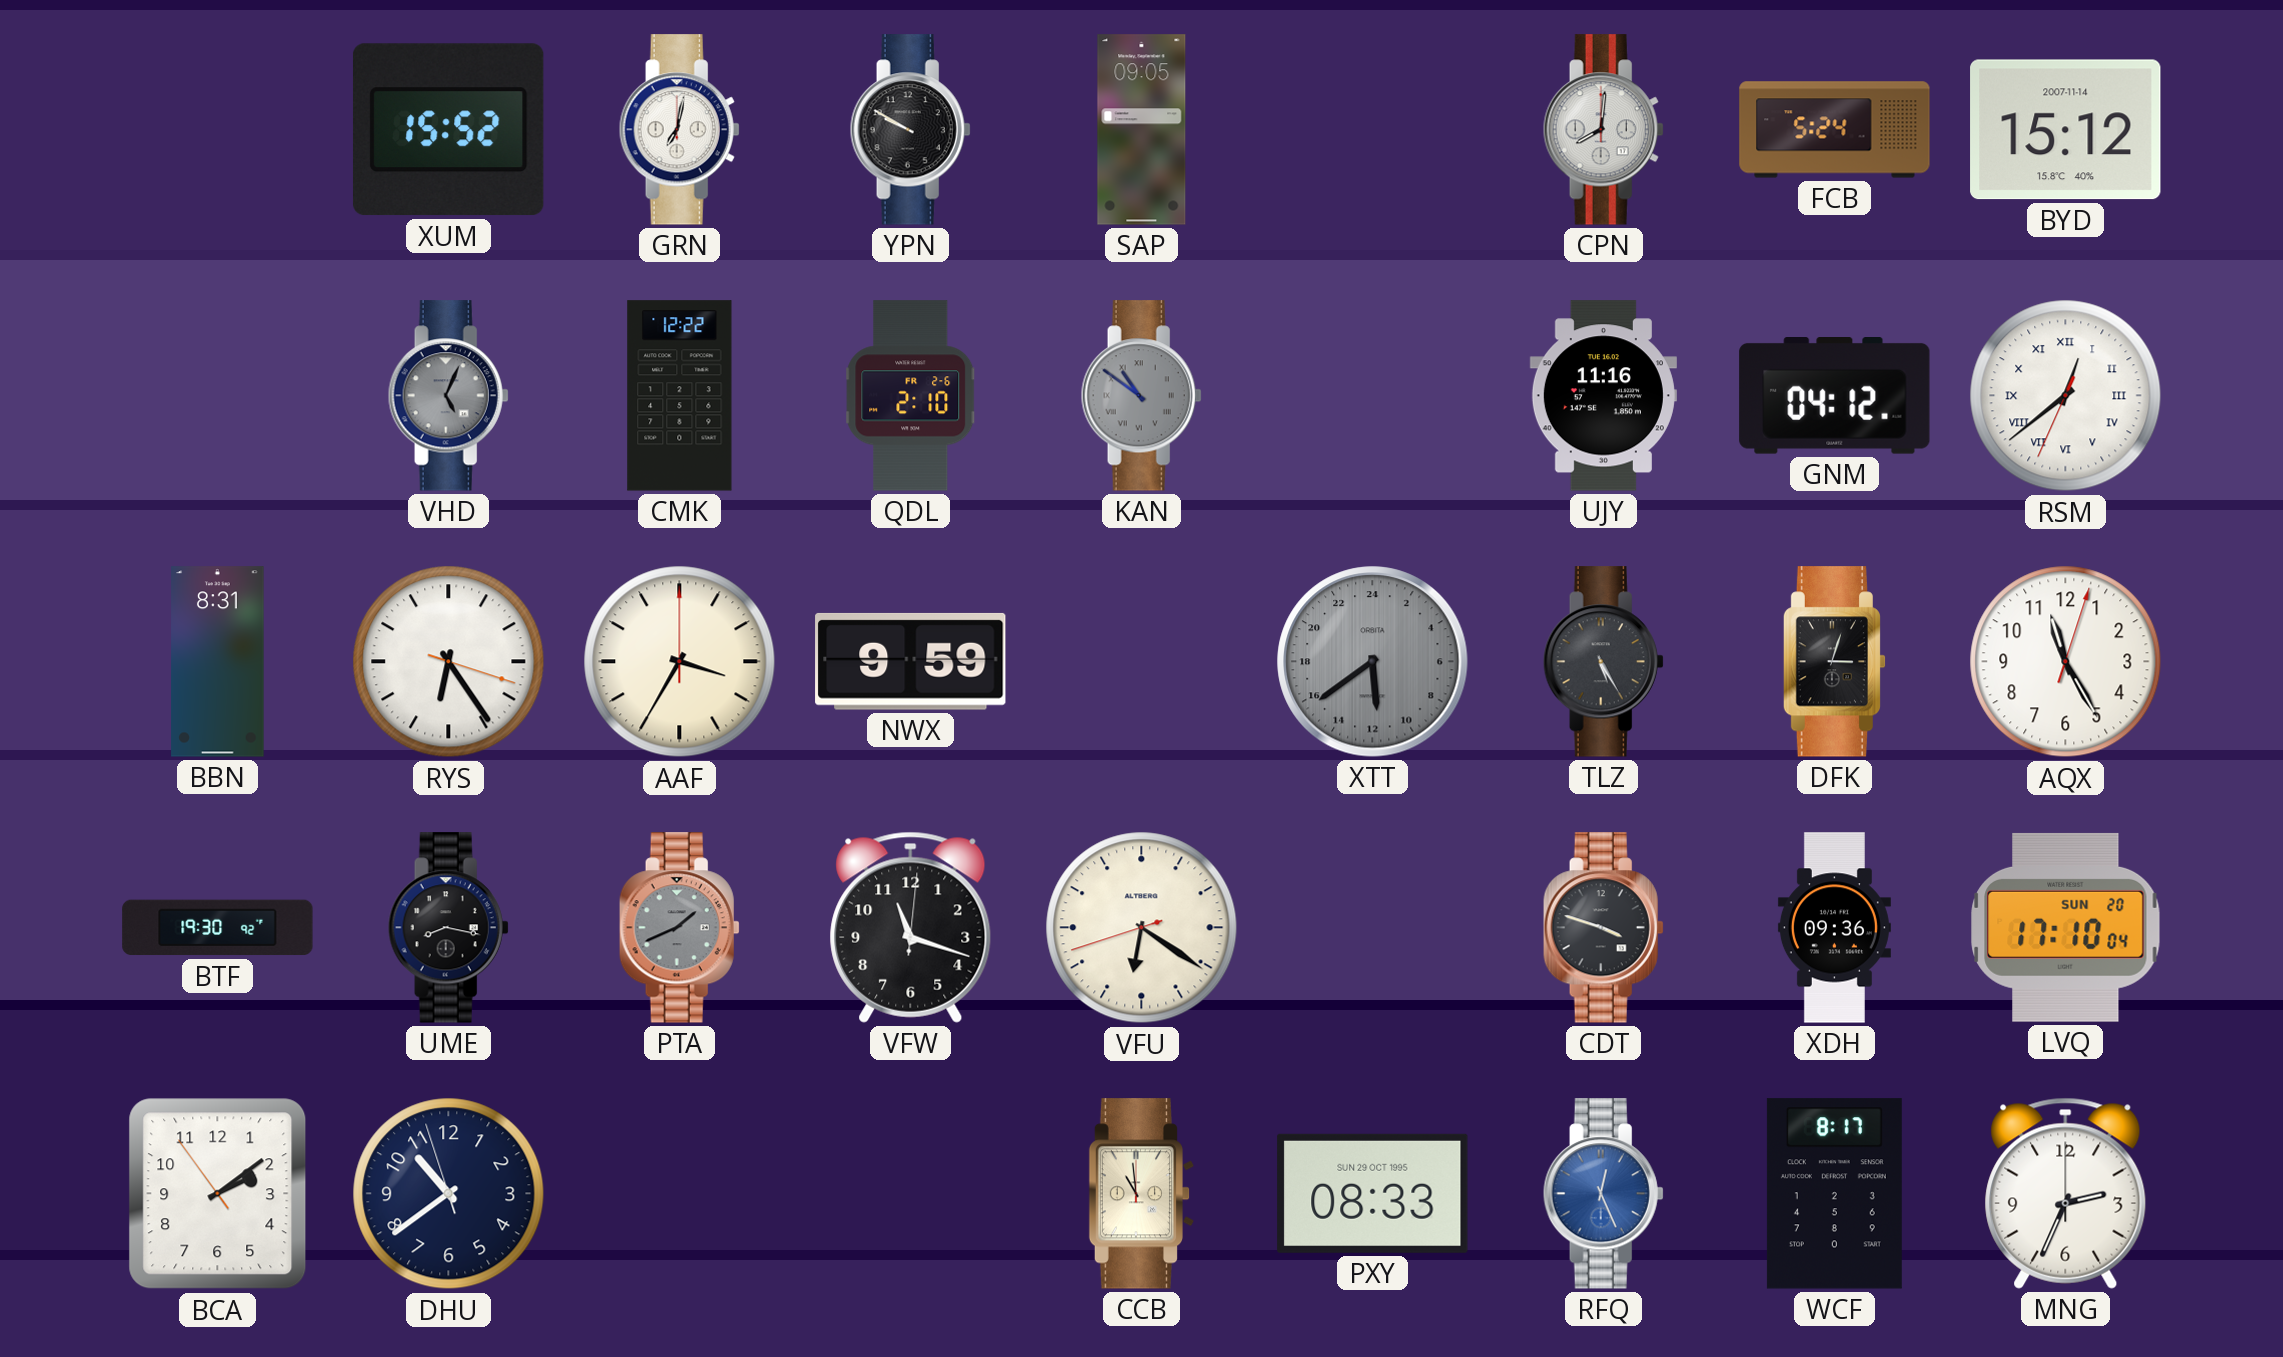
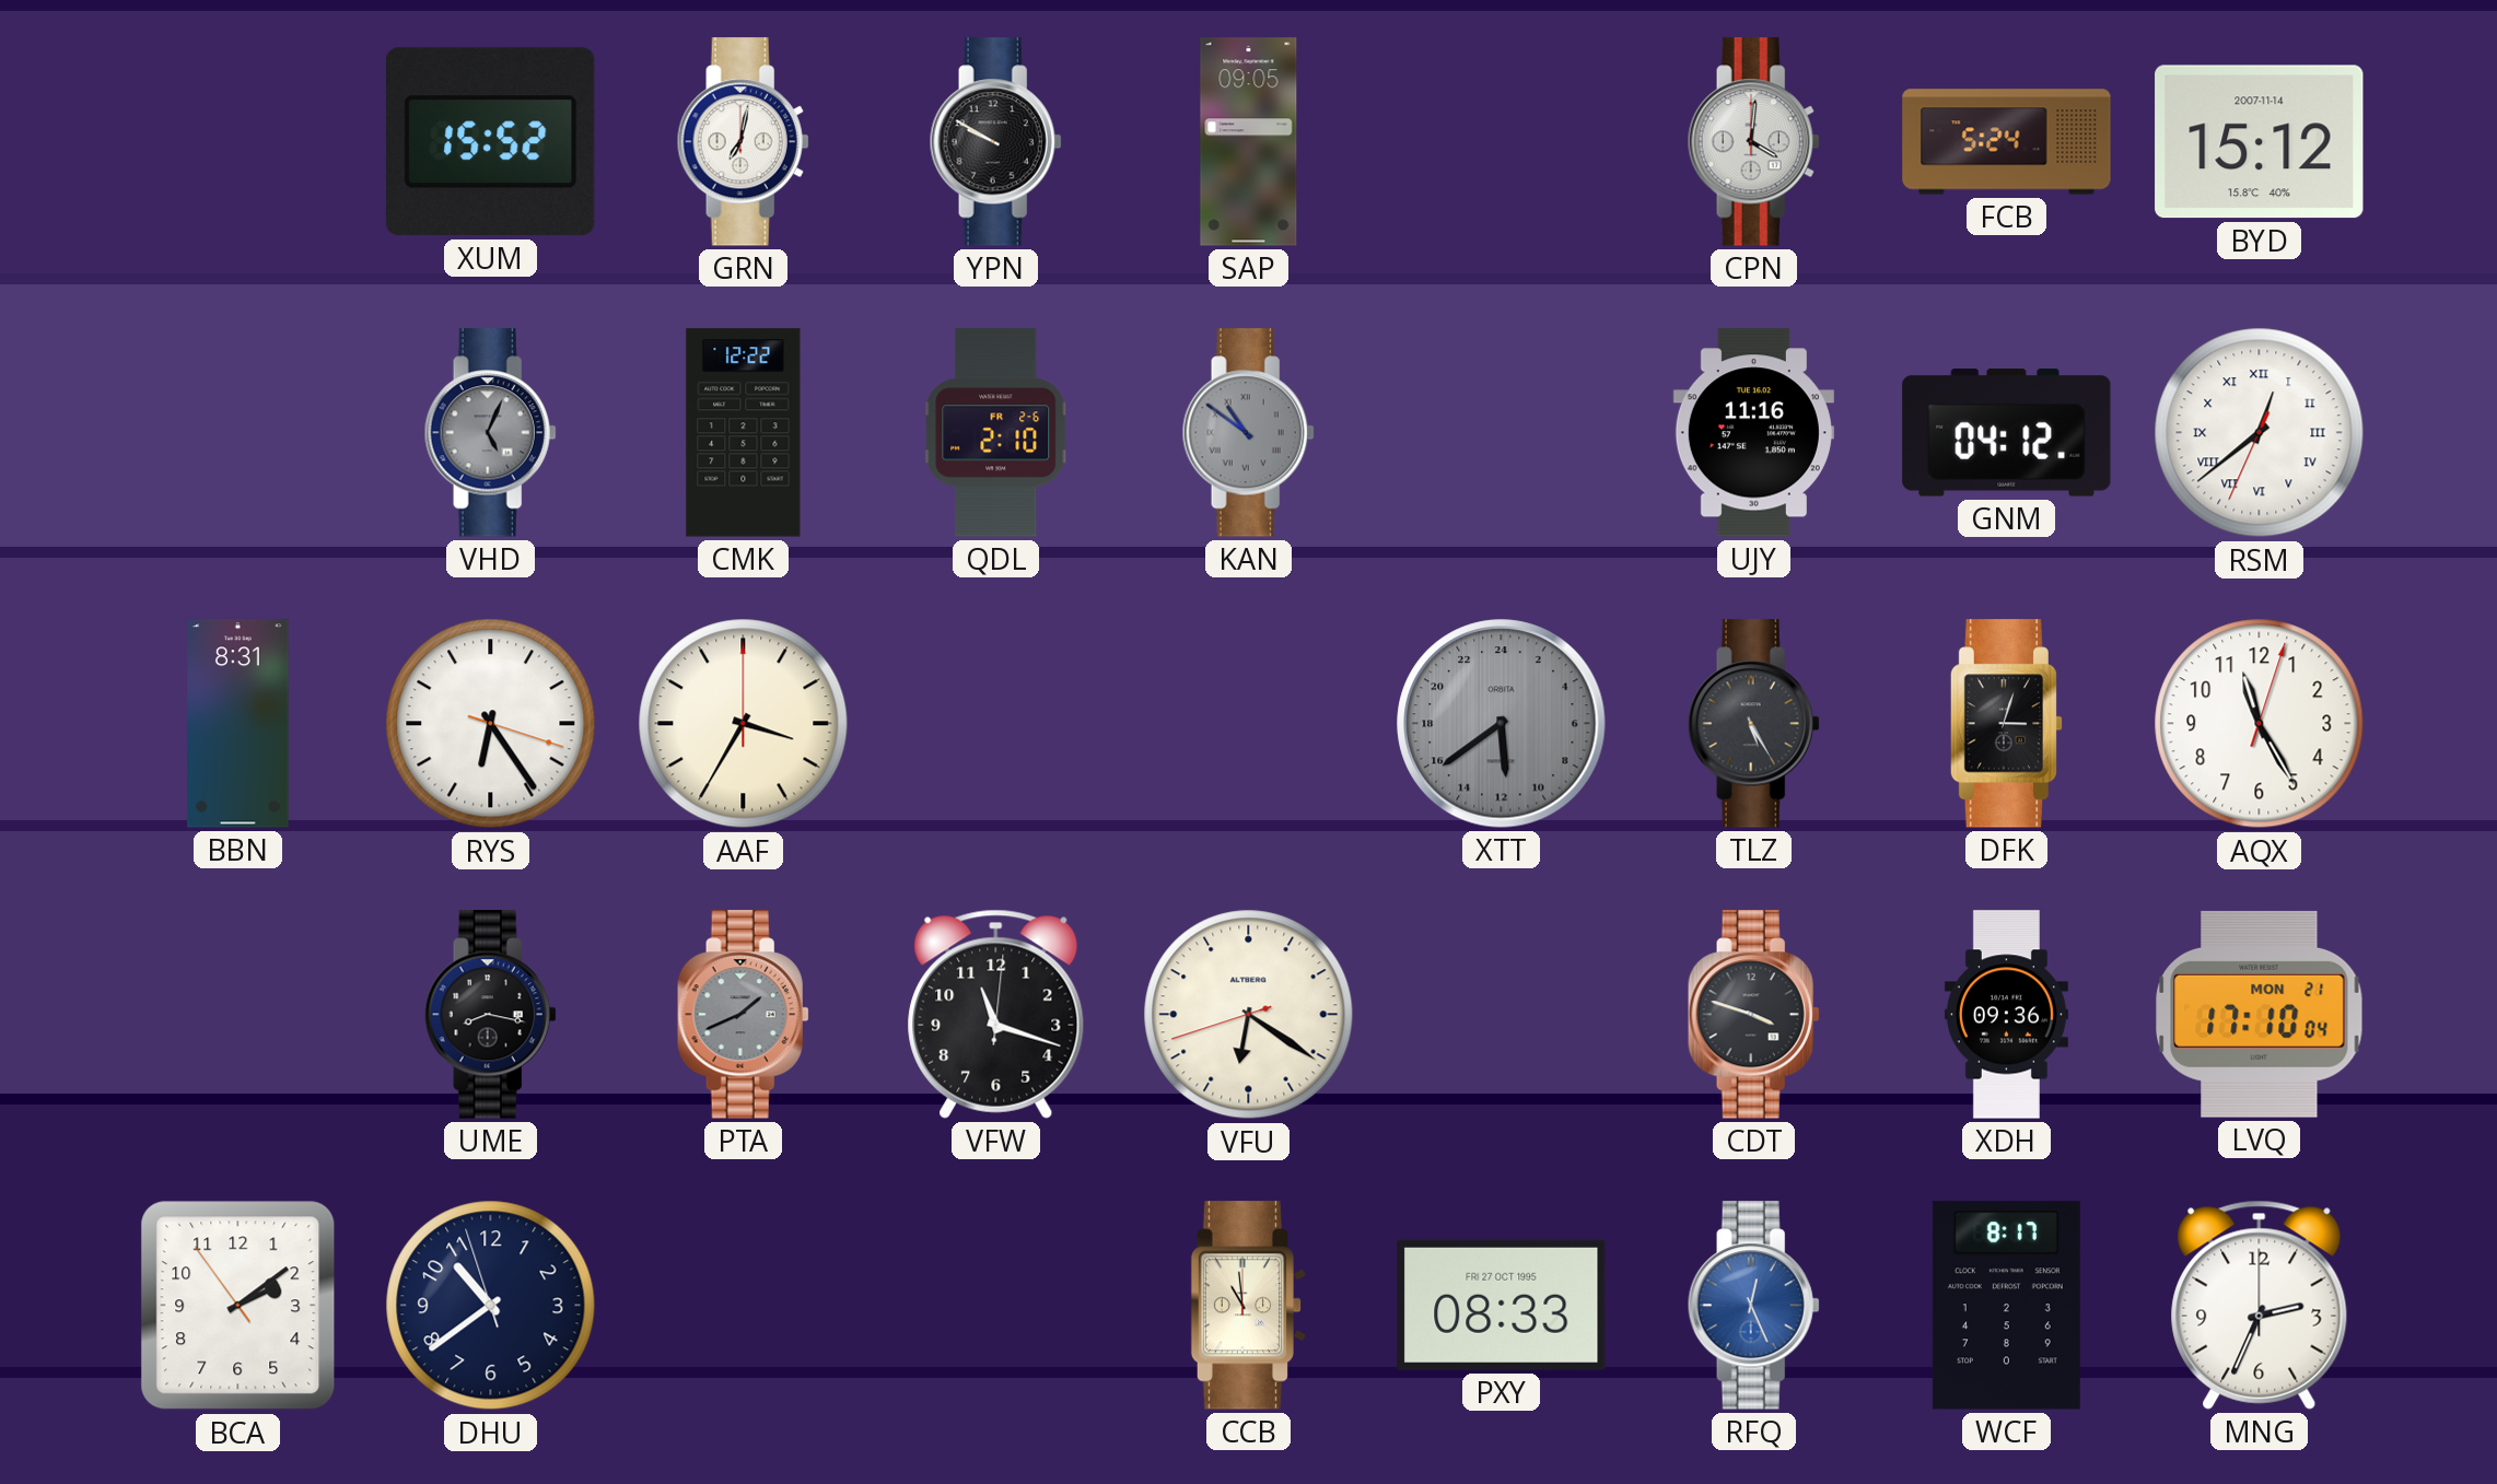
CPN: 8:01 -> 4:01
NWX: 9:59 -> none
BTF: 19:30 -> none
LVQ date: SUN 20 -> MON 21
PXY date: SUN 29 OCT 1995 -> FRI 27 OCT 1995
